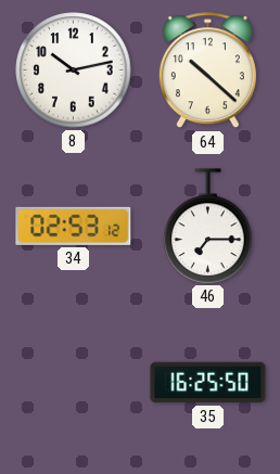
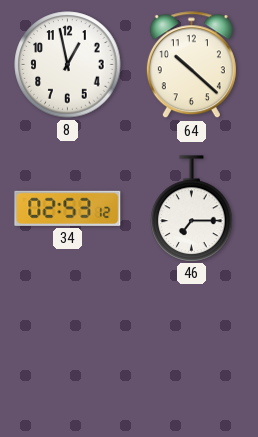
8: 10:13 -> 12:58
35: 16:25 -> none
